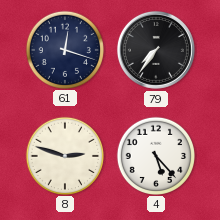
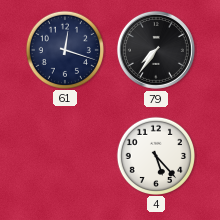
8: 2:48 -> none
